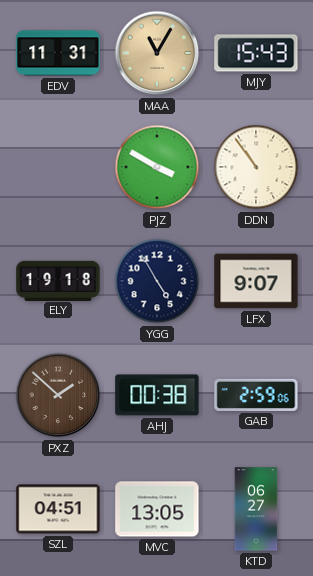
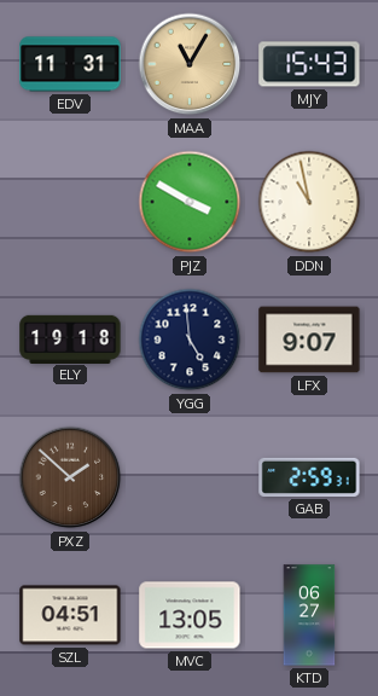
DDN: 10:54 -> 10:58
YGG: 4:55 -> 4:59
AHJ: 00:38 -> none
GAB: 2:59:06 -> 2:59:31
